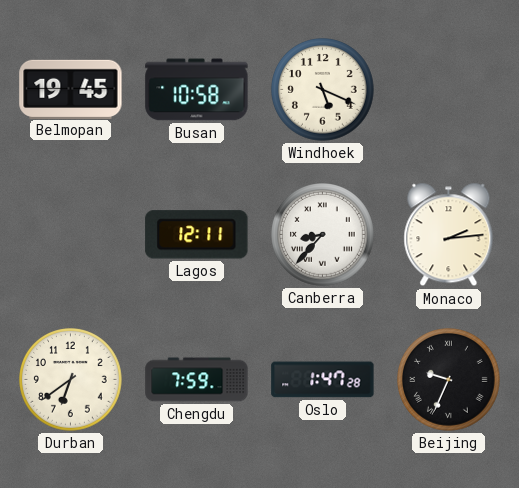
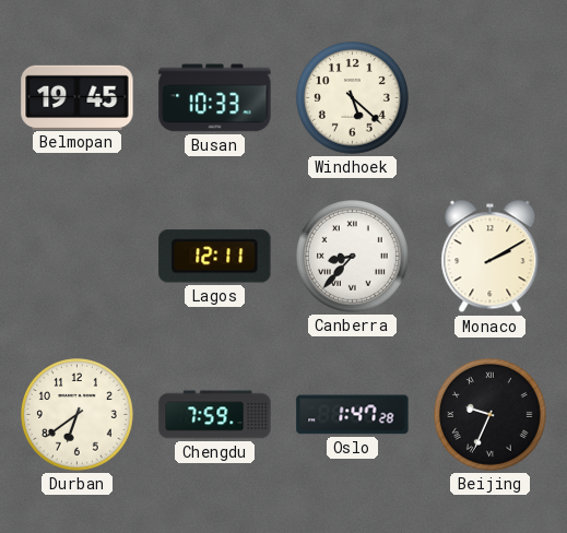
Busan: 10:58 -> 10:33
Windhoek: 5:19 -> 5:22
Monaco: 2:14 -> 2:10
